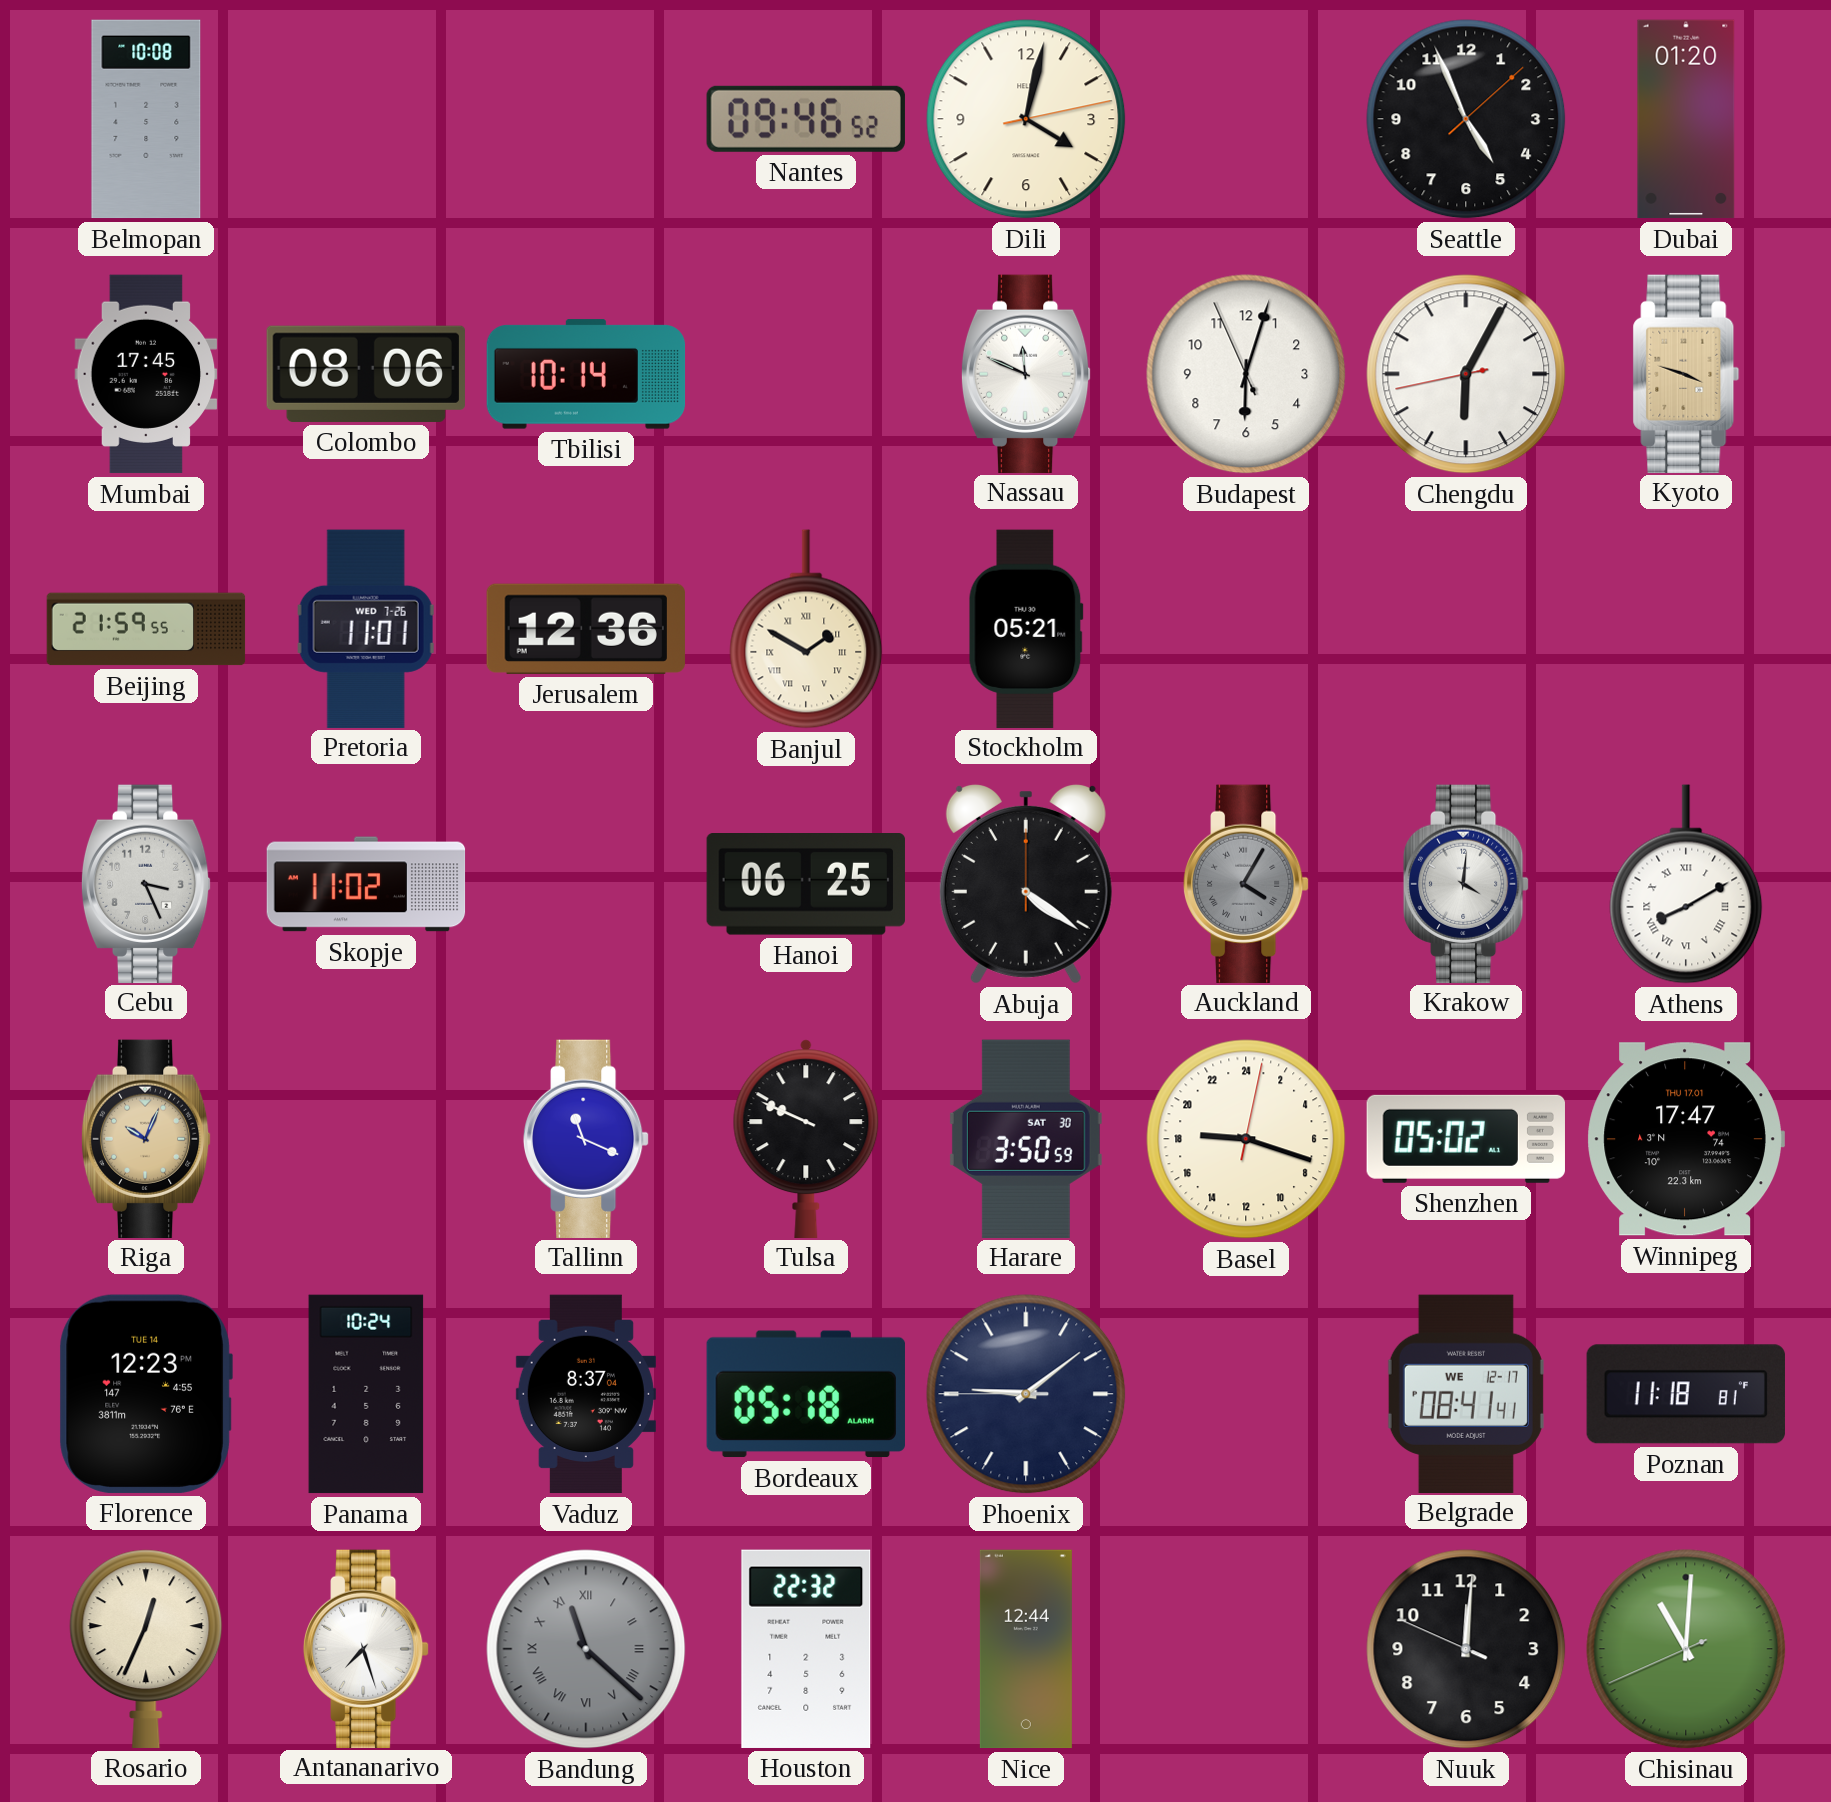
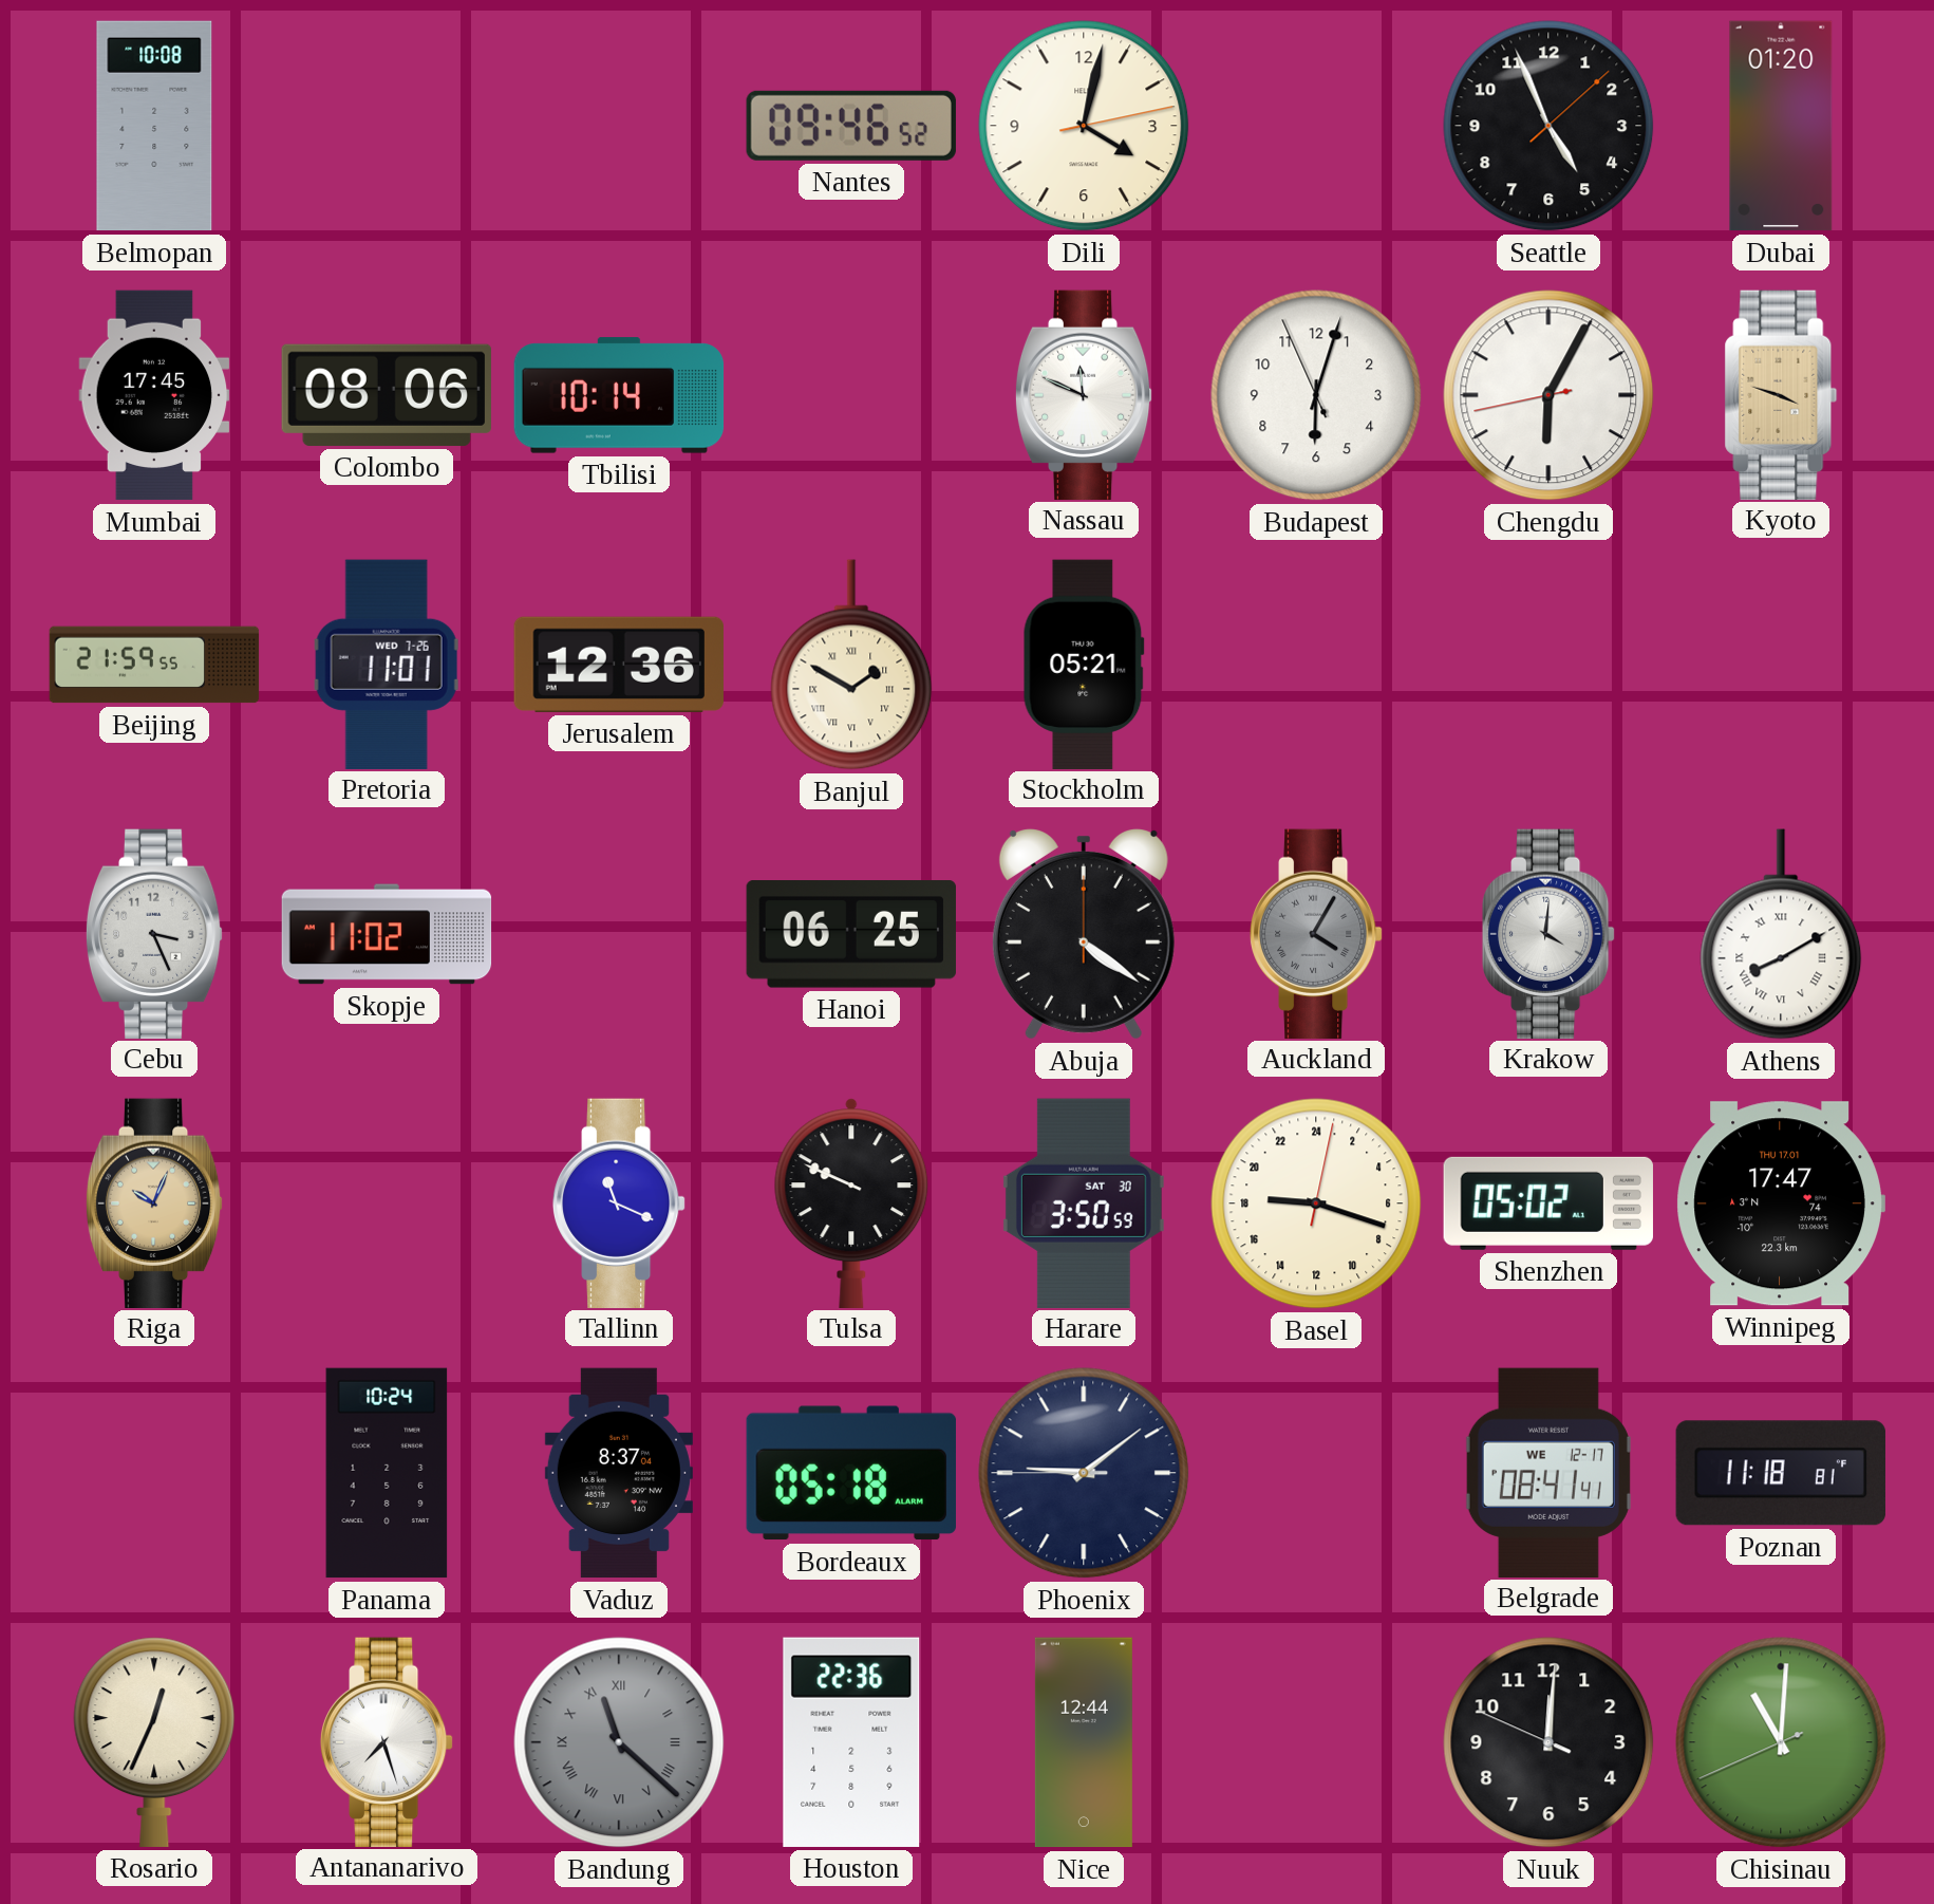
Florence: 12:23 -> none
Houston: 22:32 -> 22:36
